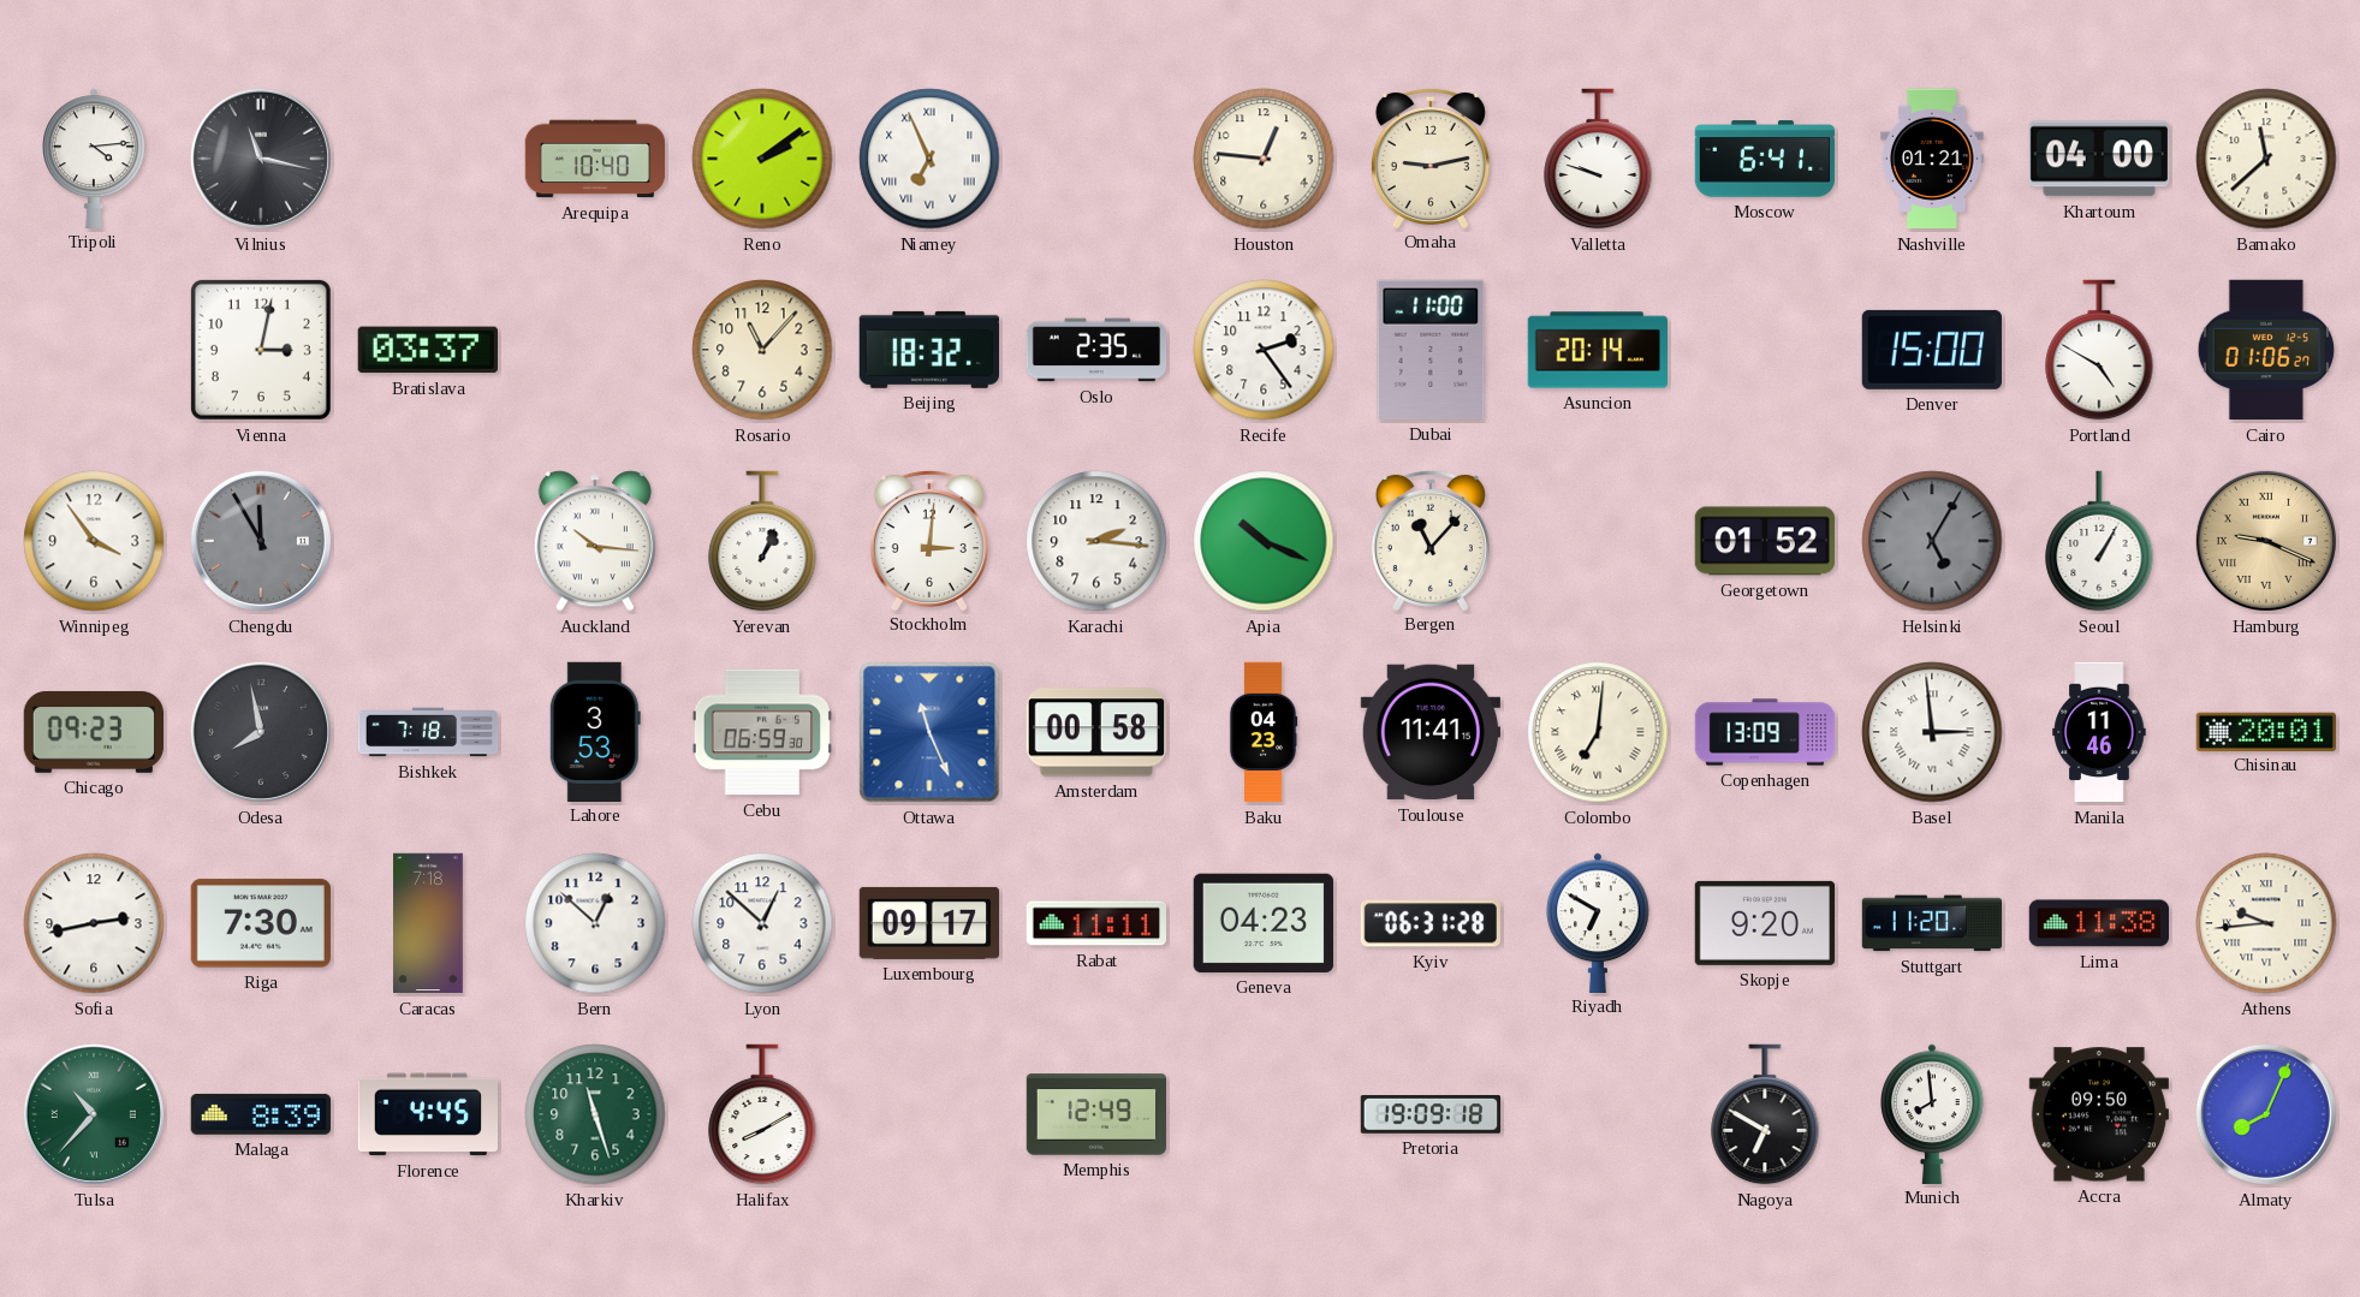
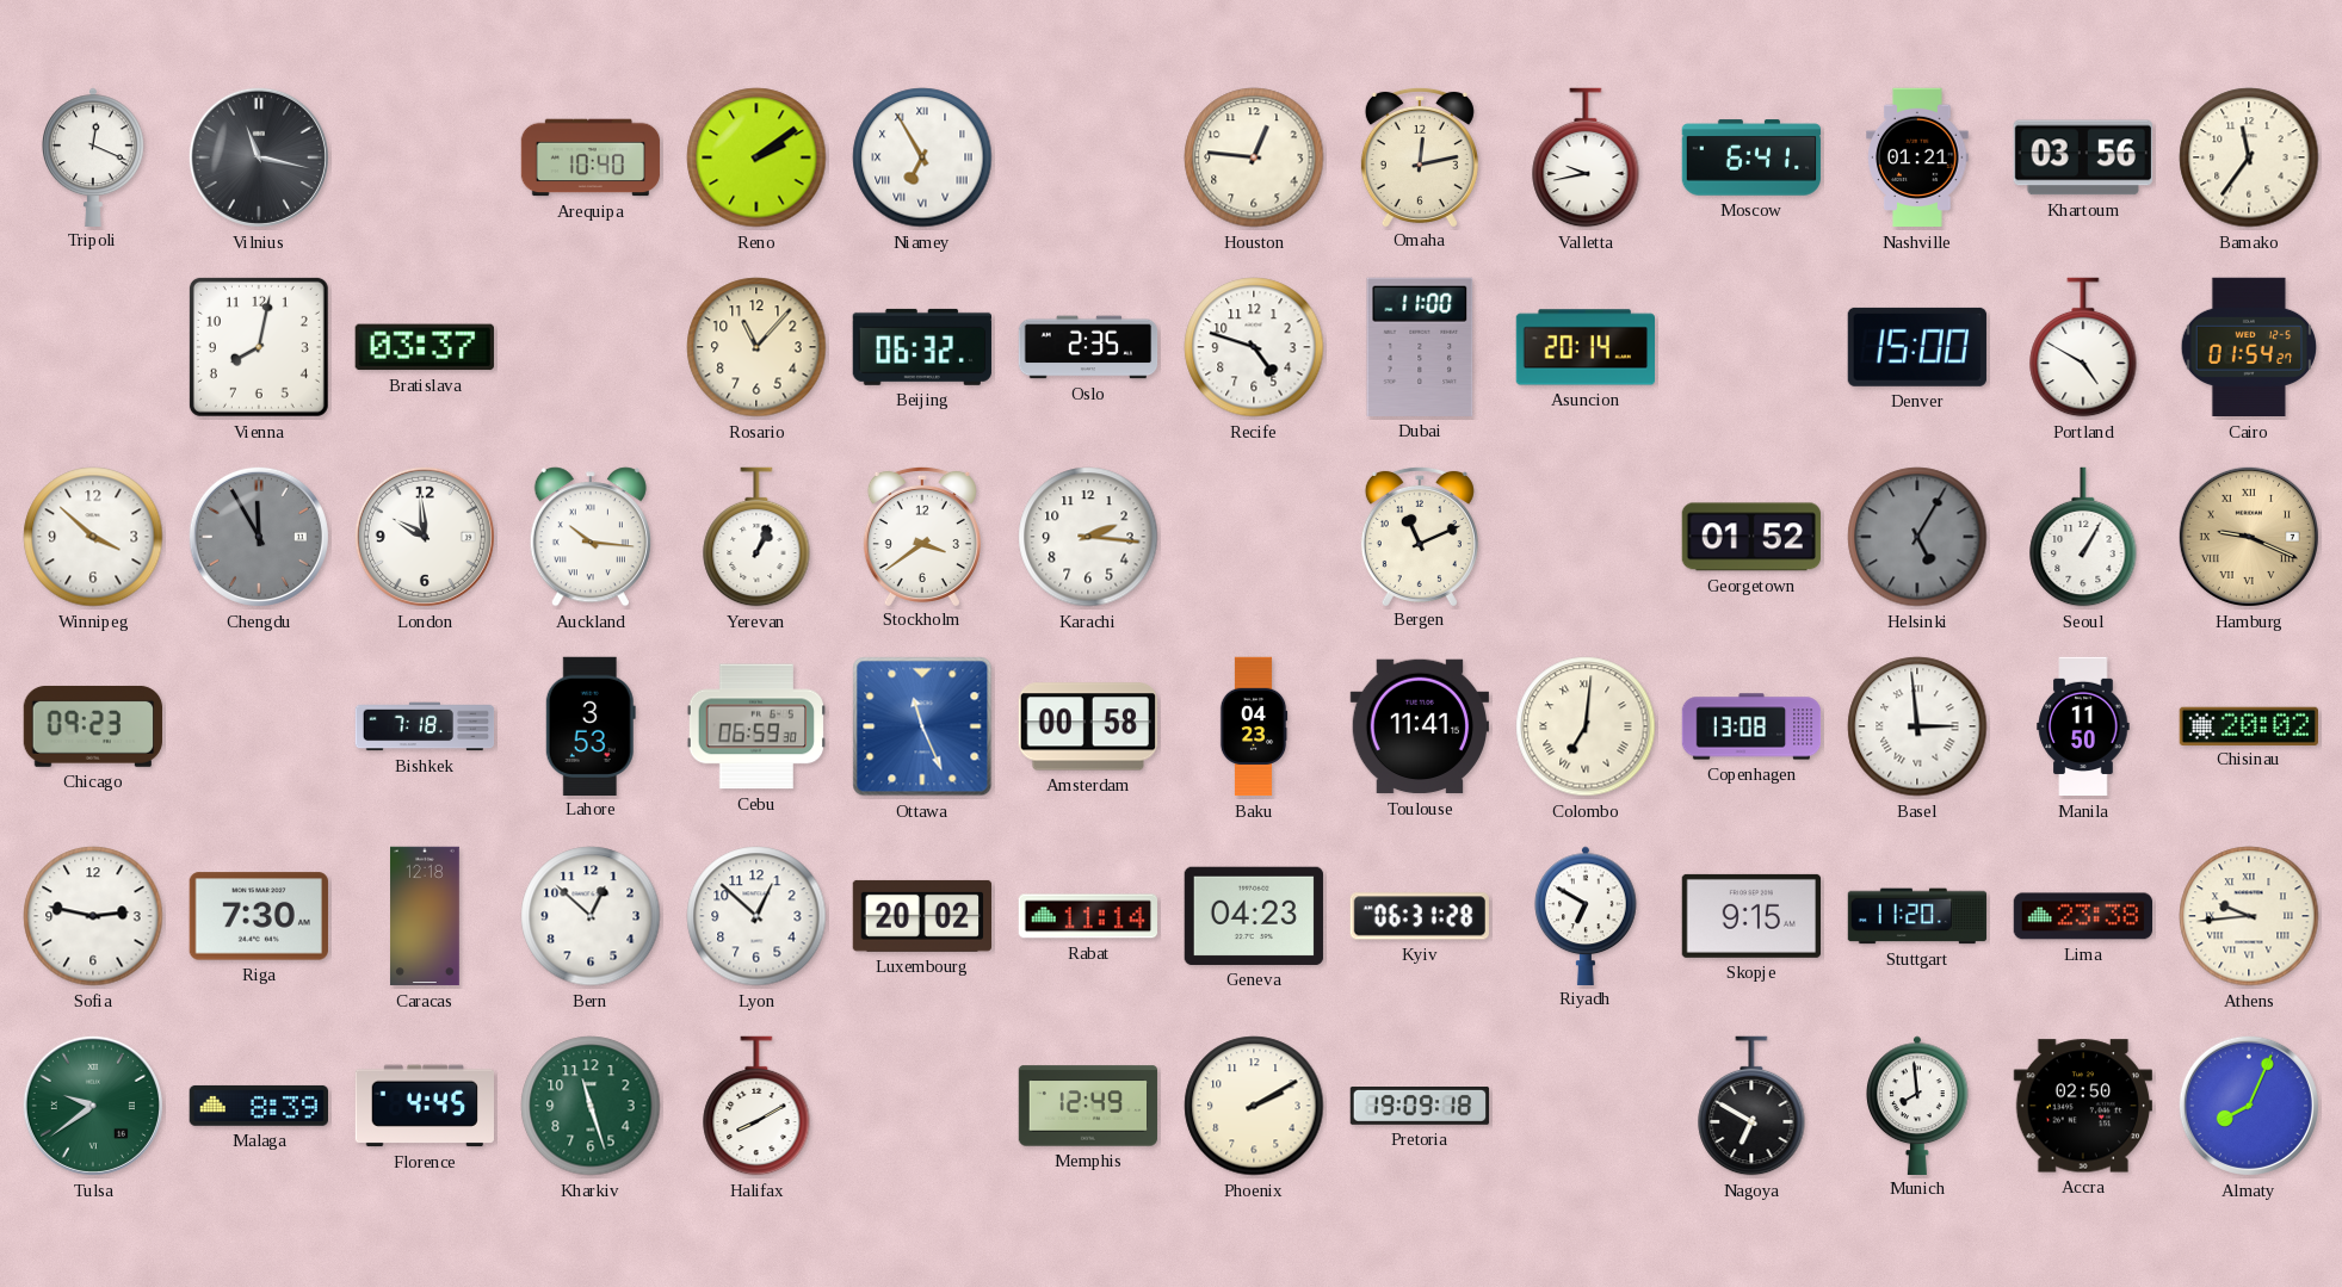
Tripoli: 4:14 -> 12:19
Niamey: 6:56 -> 6:55
Omaha: 9:13 -> 12:13
Valletta: 9:48 -> 9:43
Khartoum: 04:00 -> 03:56
Bamako: 11:38 -> 11:36
Vienna: 3:02 -> 8:02
Beijing: 18:32 -> 06:32
Recife: 2:24 -> 4:48
Cairo: 01:06 -> 01:54
Winnipeg: 3:54 -> 3:52
London: none -> 9:59
Stockholm: 3:01 -> 3:39
Apia: 10:19 -> none
Bergen: 11:07 -> 11:11
Odesa: 7:58 -> none
Copenhagen: 13:09 -> 13:08
Manila: 11:46 -> 11:50
Chisinau: 20:01 -> 20:02
Sofia: 2:43 -> 2:47
Caracas: 7:18 -> 12:18
Luxembourg: 09:17 -> 20:02
Rabat: 11:11 -> 11:14
Skopje: 9:20 -> 9:15
Lima: 11:38 -> 23:38
Tulsa: 10:37 -> 9:39
Phoenix: none -> 2:10
Accra: 09:50 -> 02:50
